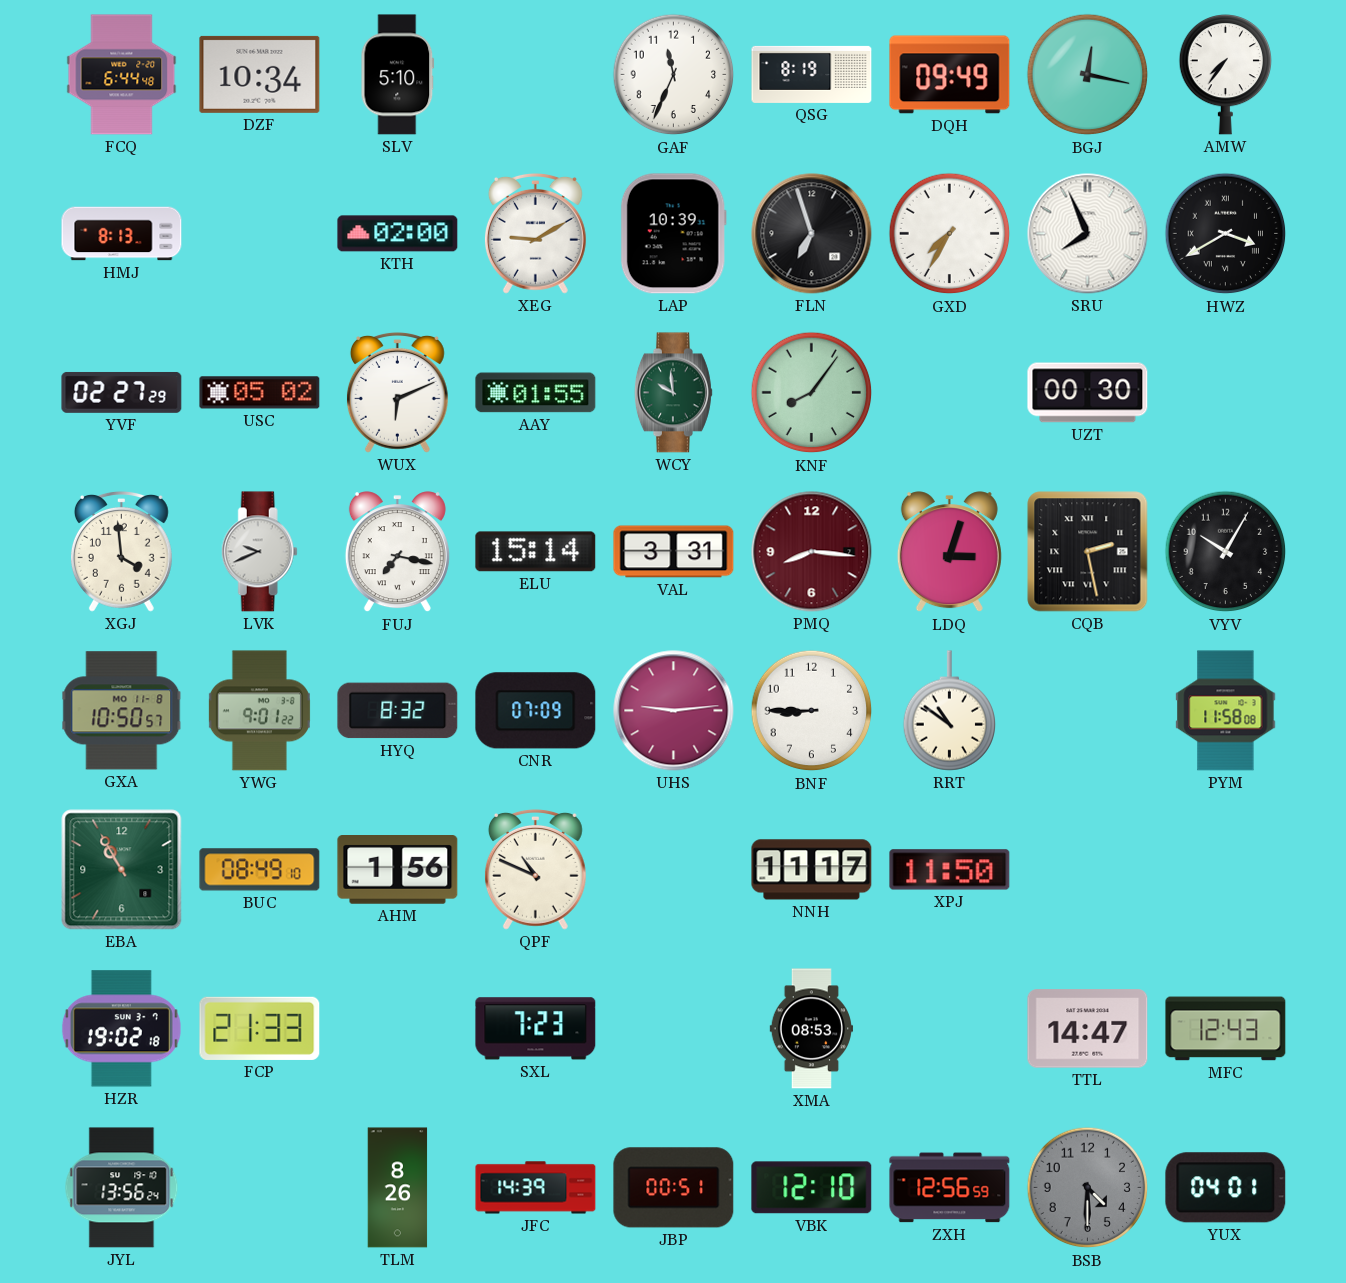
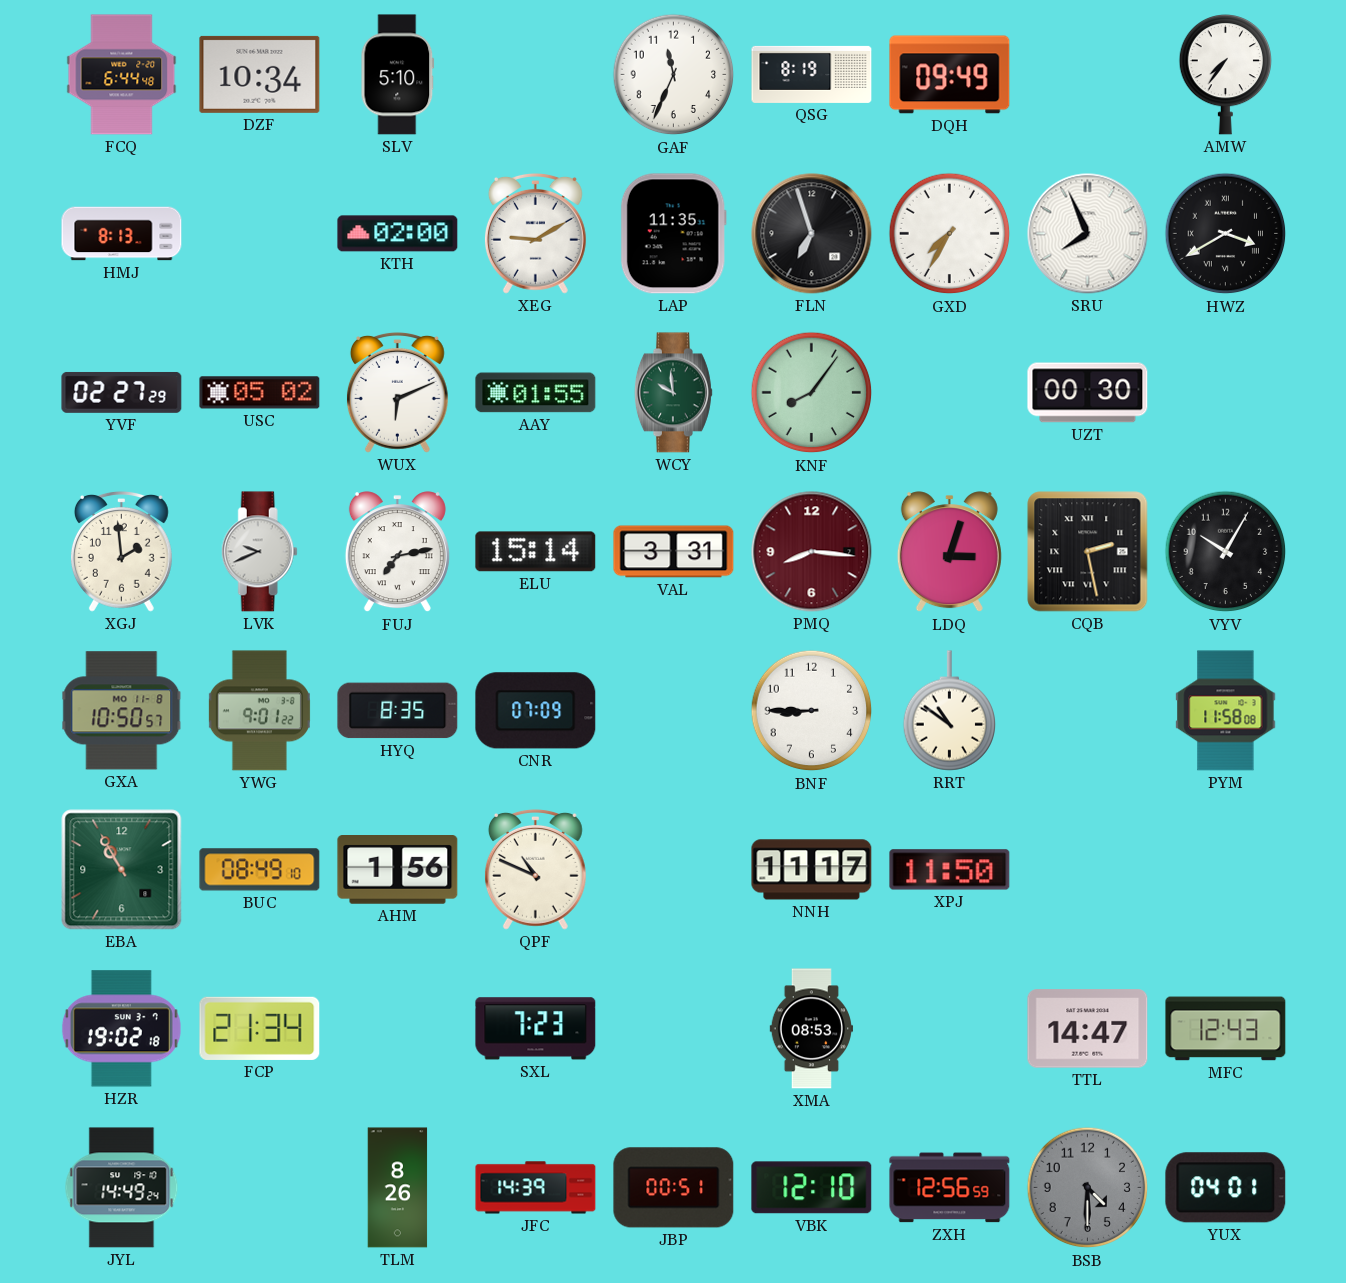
BGJ: 12:17 -> none
LAP: 10:39 -> 11:35
XGJ: 3:59 -> 1:59
FUJ: 7:17 -> 7:13
HYQ: 8:32 -> 8:35
UHS: 9:14 -> none
FCP: 21:33 -> 21:34
JYL: 13:56 -> 14:49
